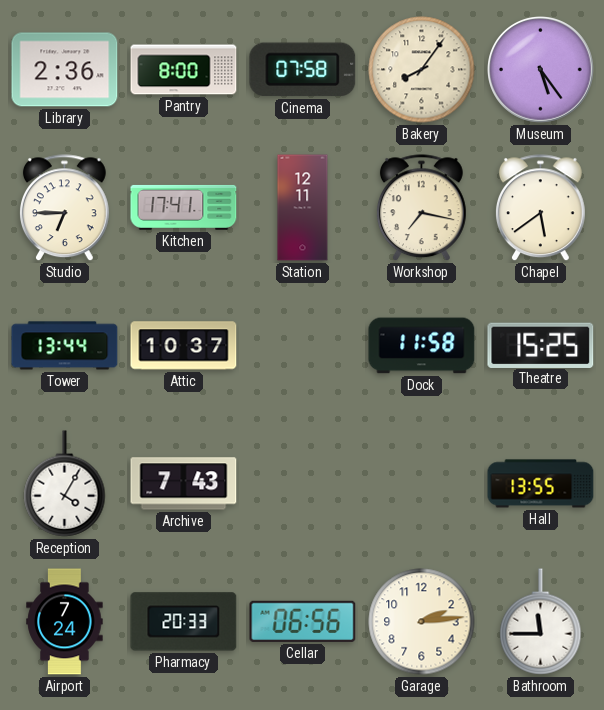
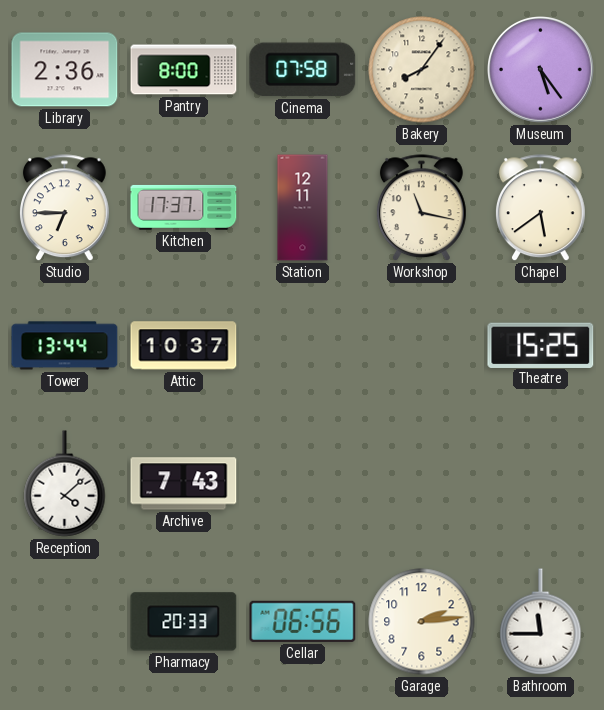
Kitchen: 17:41 -> 17:37
Workshop: 7:17 -> 11:17
Dock: 11:58 -> none
Reception: 4:05 -> 4:08
Hall: 13:55 -> none
Airport: 7:24 -> none
